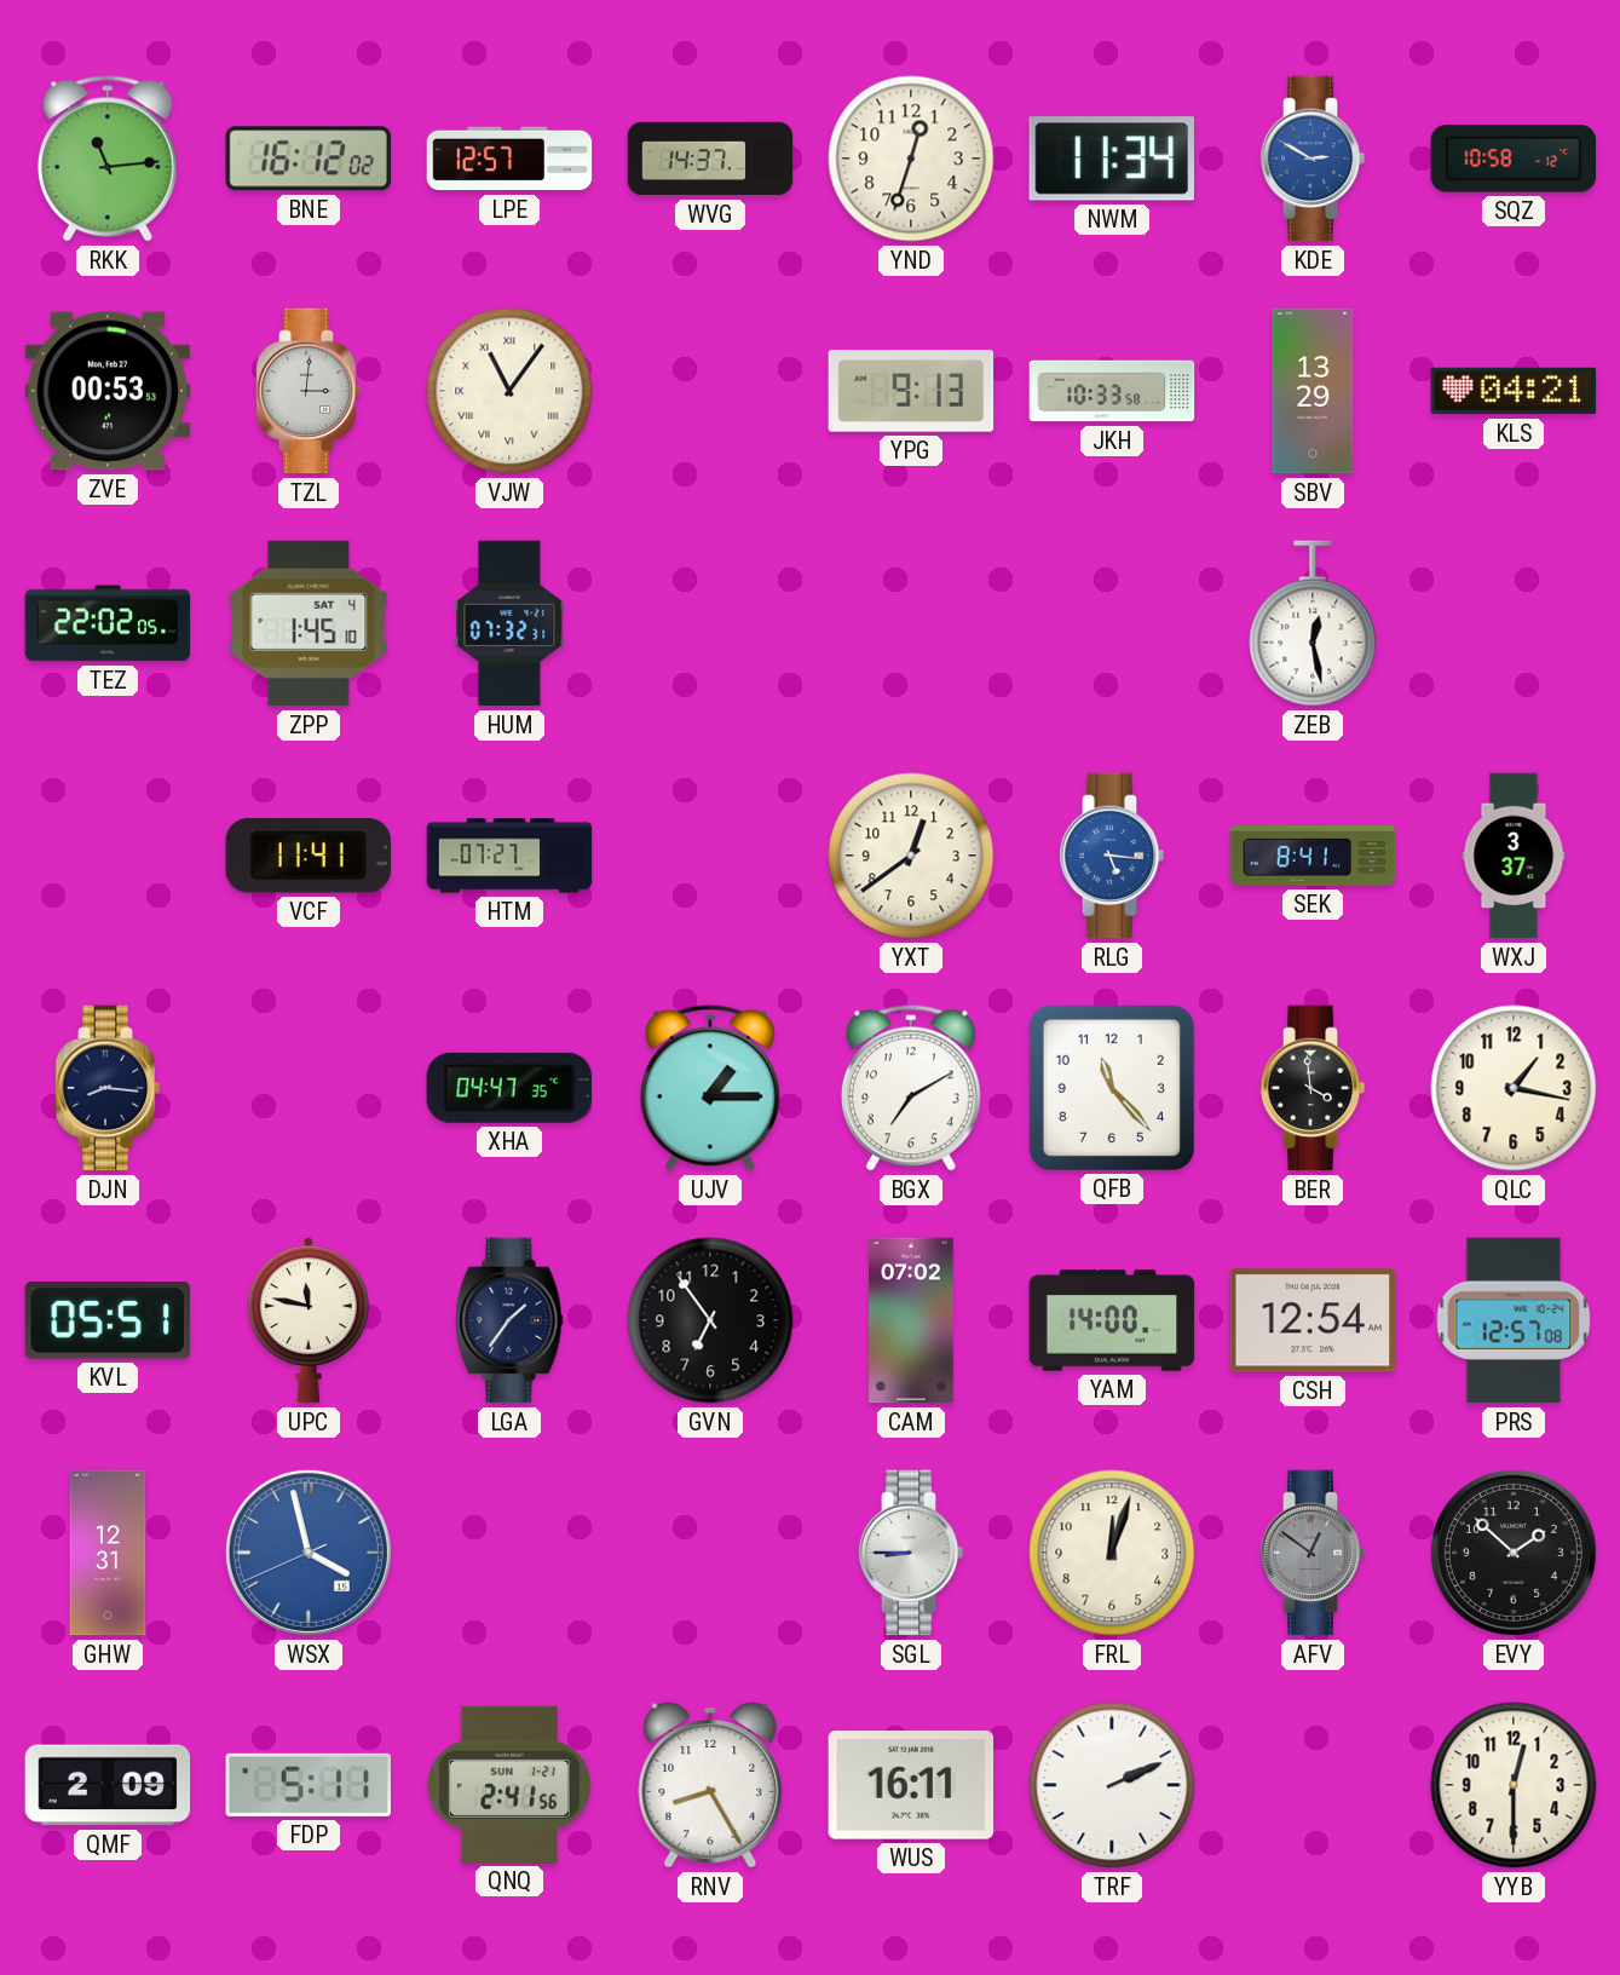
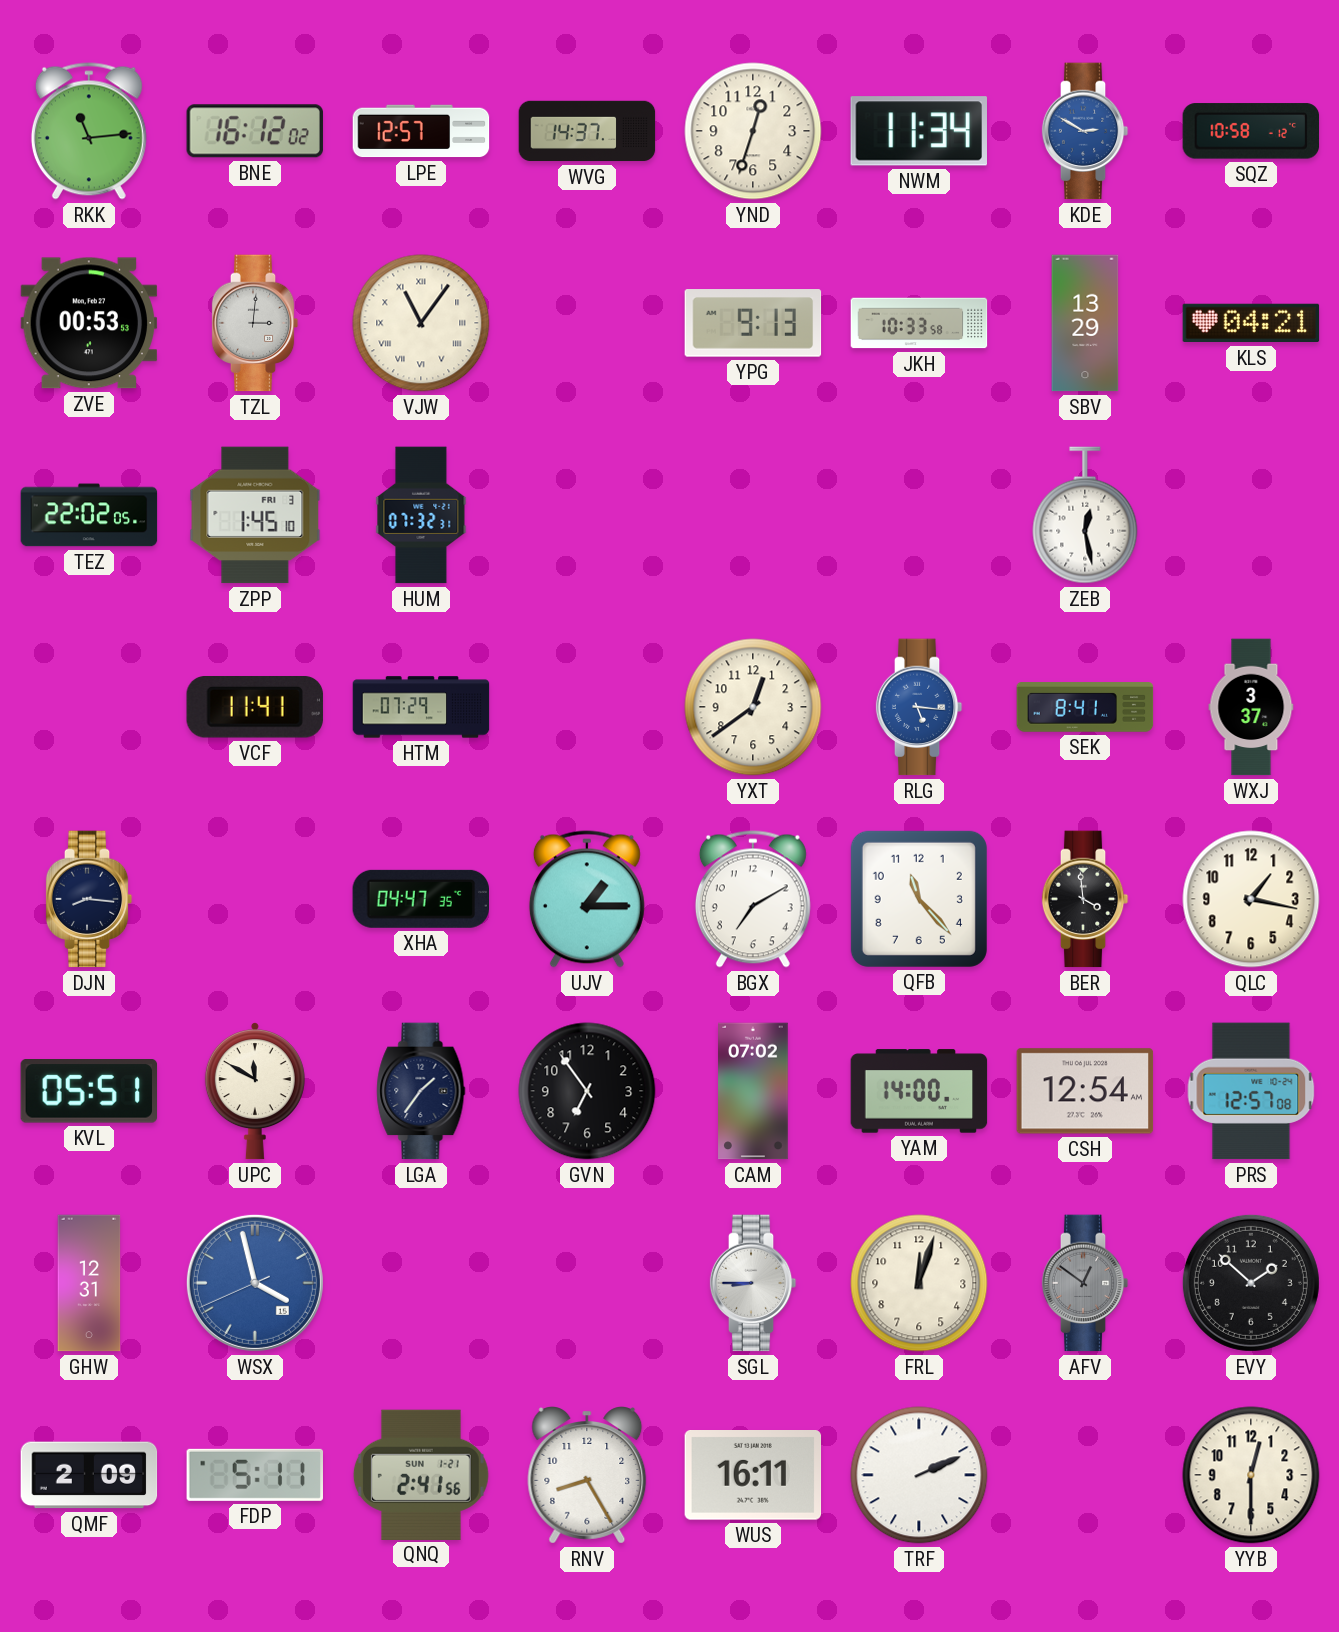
ZPP date: SAT 4 -> FRI 3
HTM: 07:27 -> 07:29
UPC: 11:47 -> 11:50
